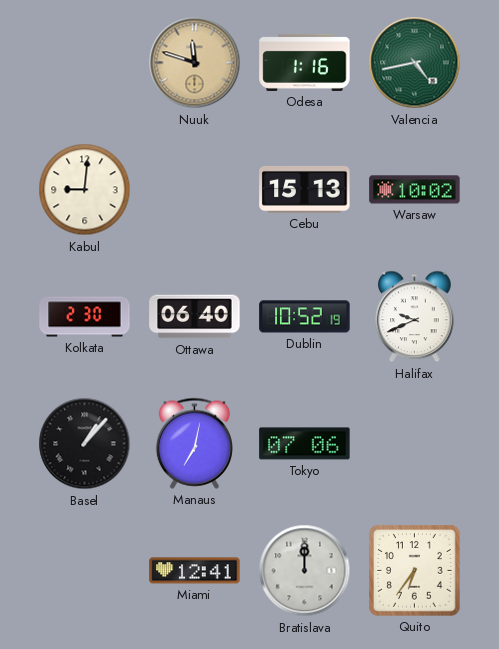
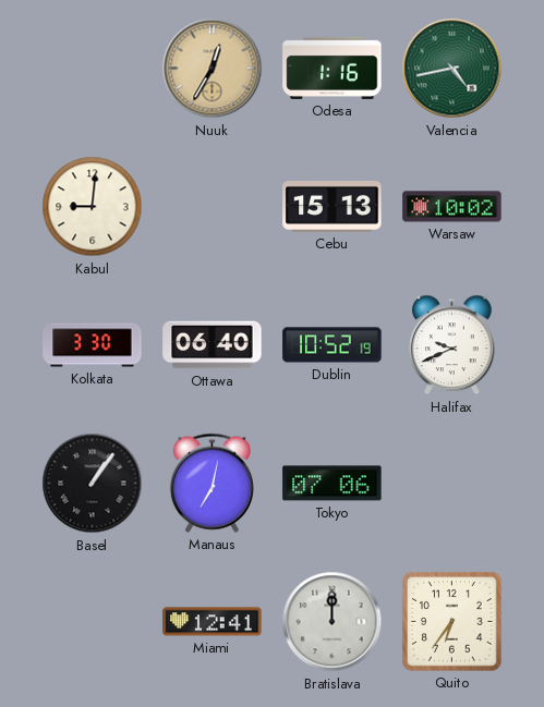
Nuuk: 11:48 -> 12:35
Kolkata: 2:30 -> 3:30
Basel: 1:07 -> 1:06
